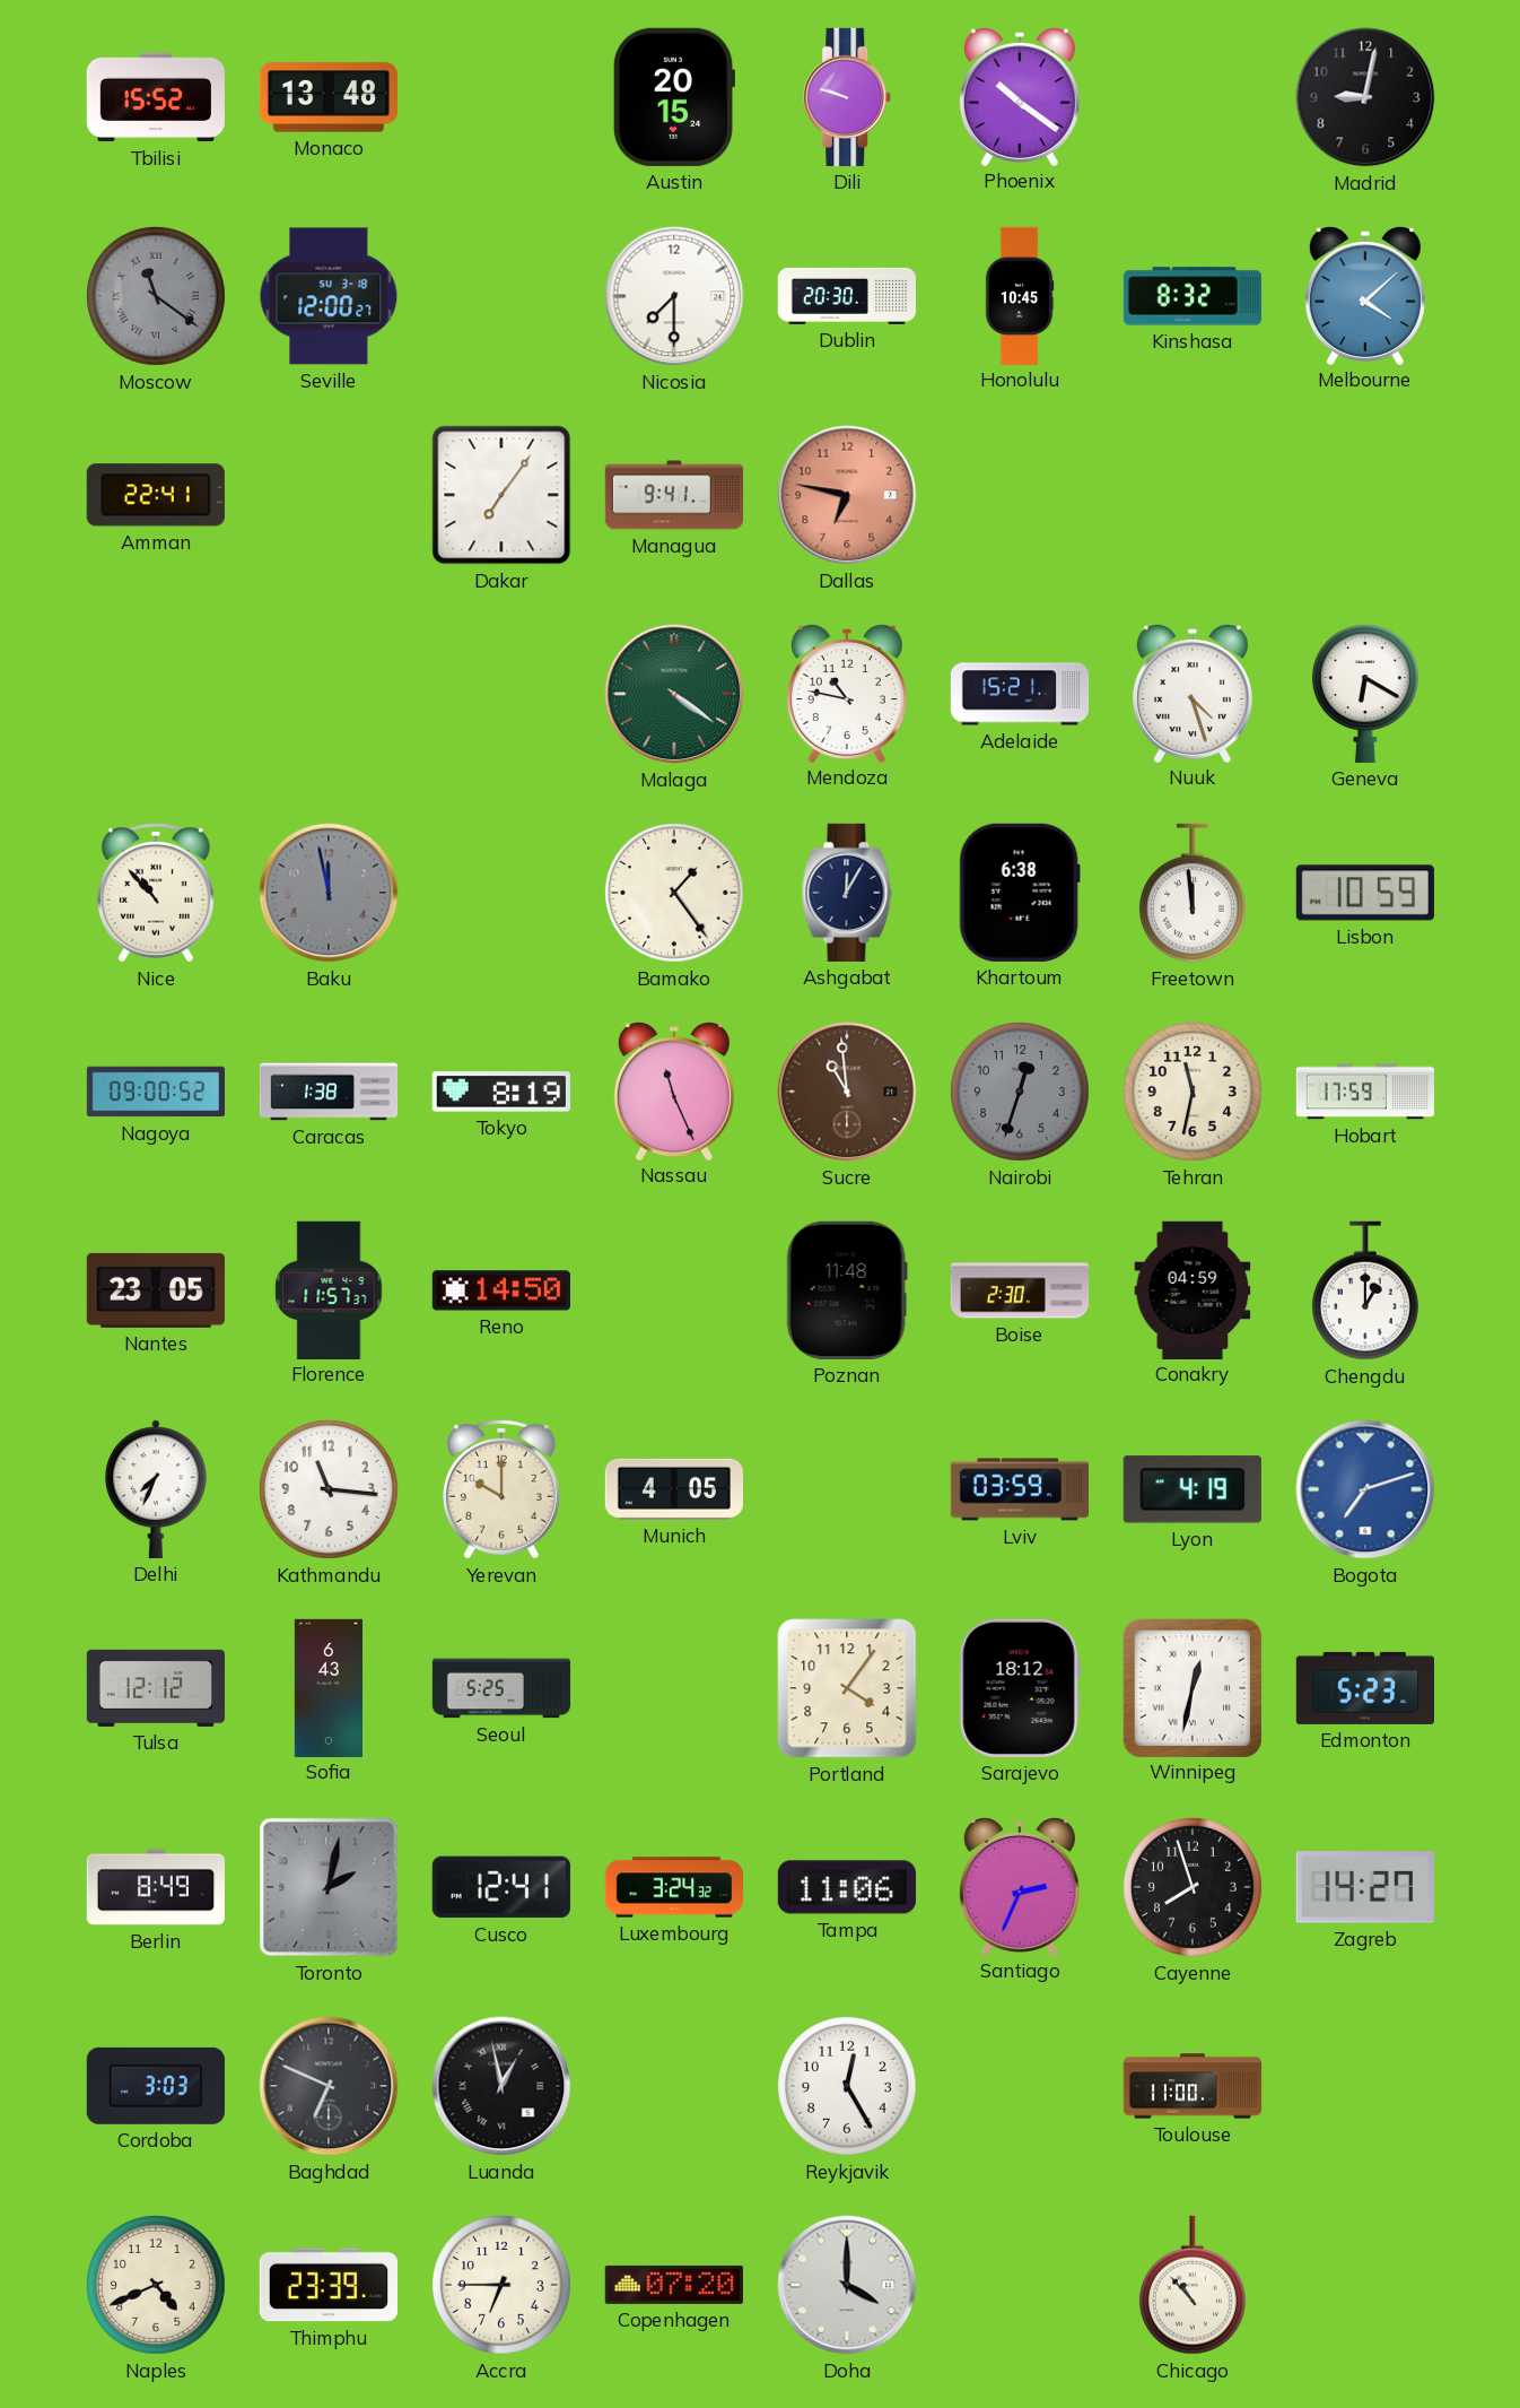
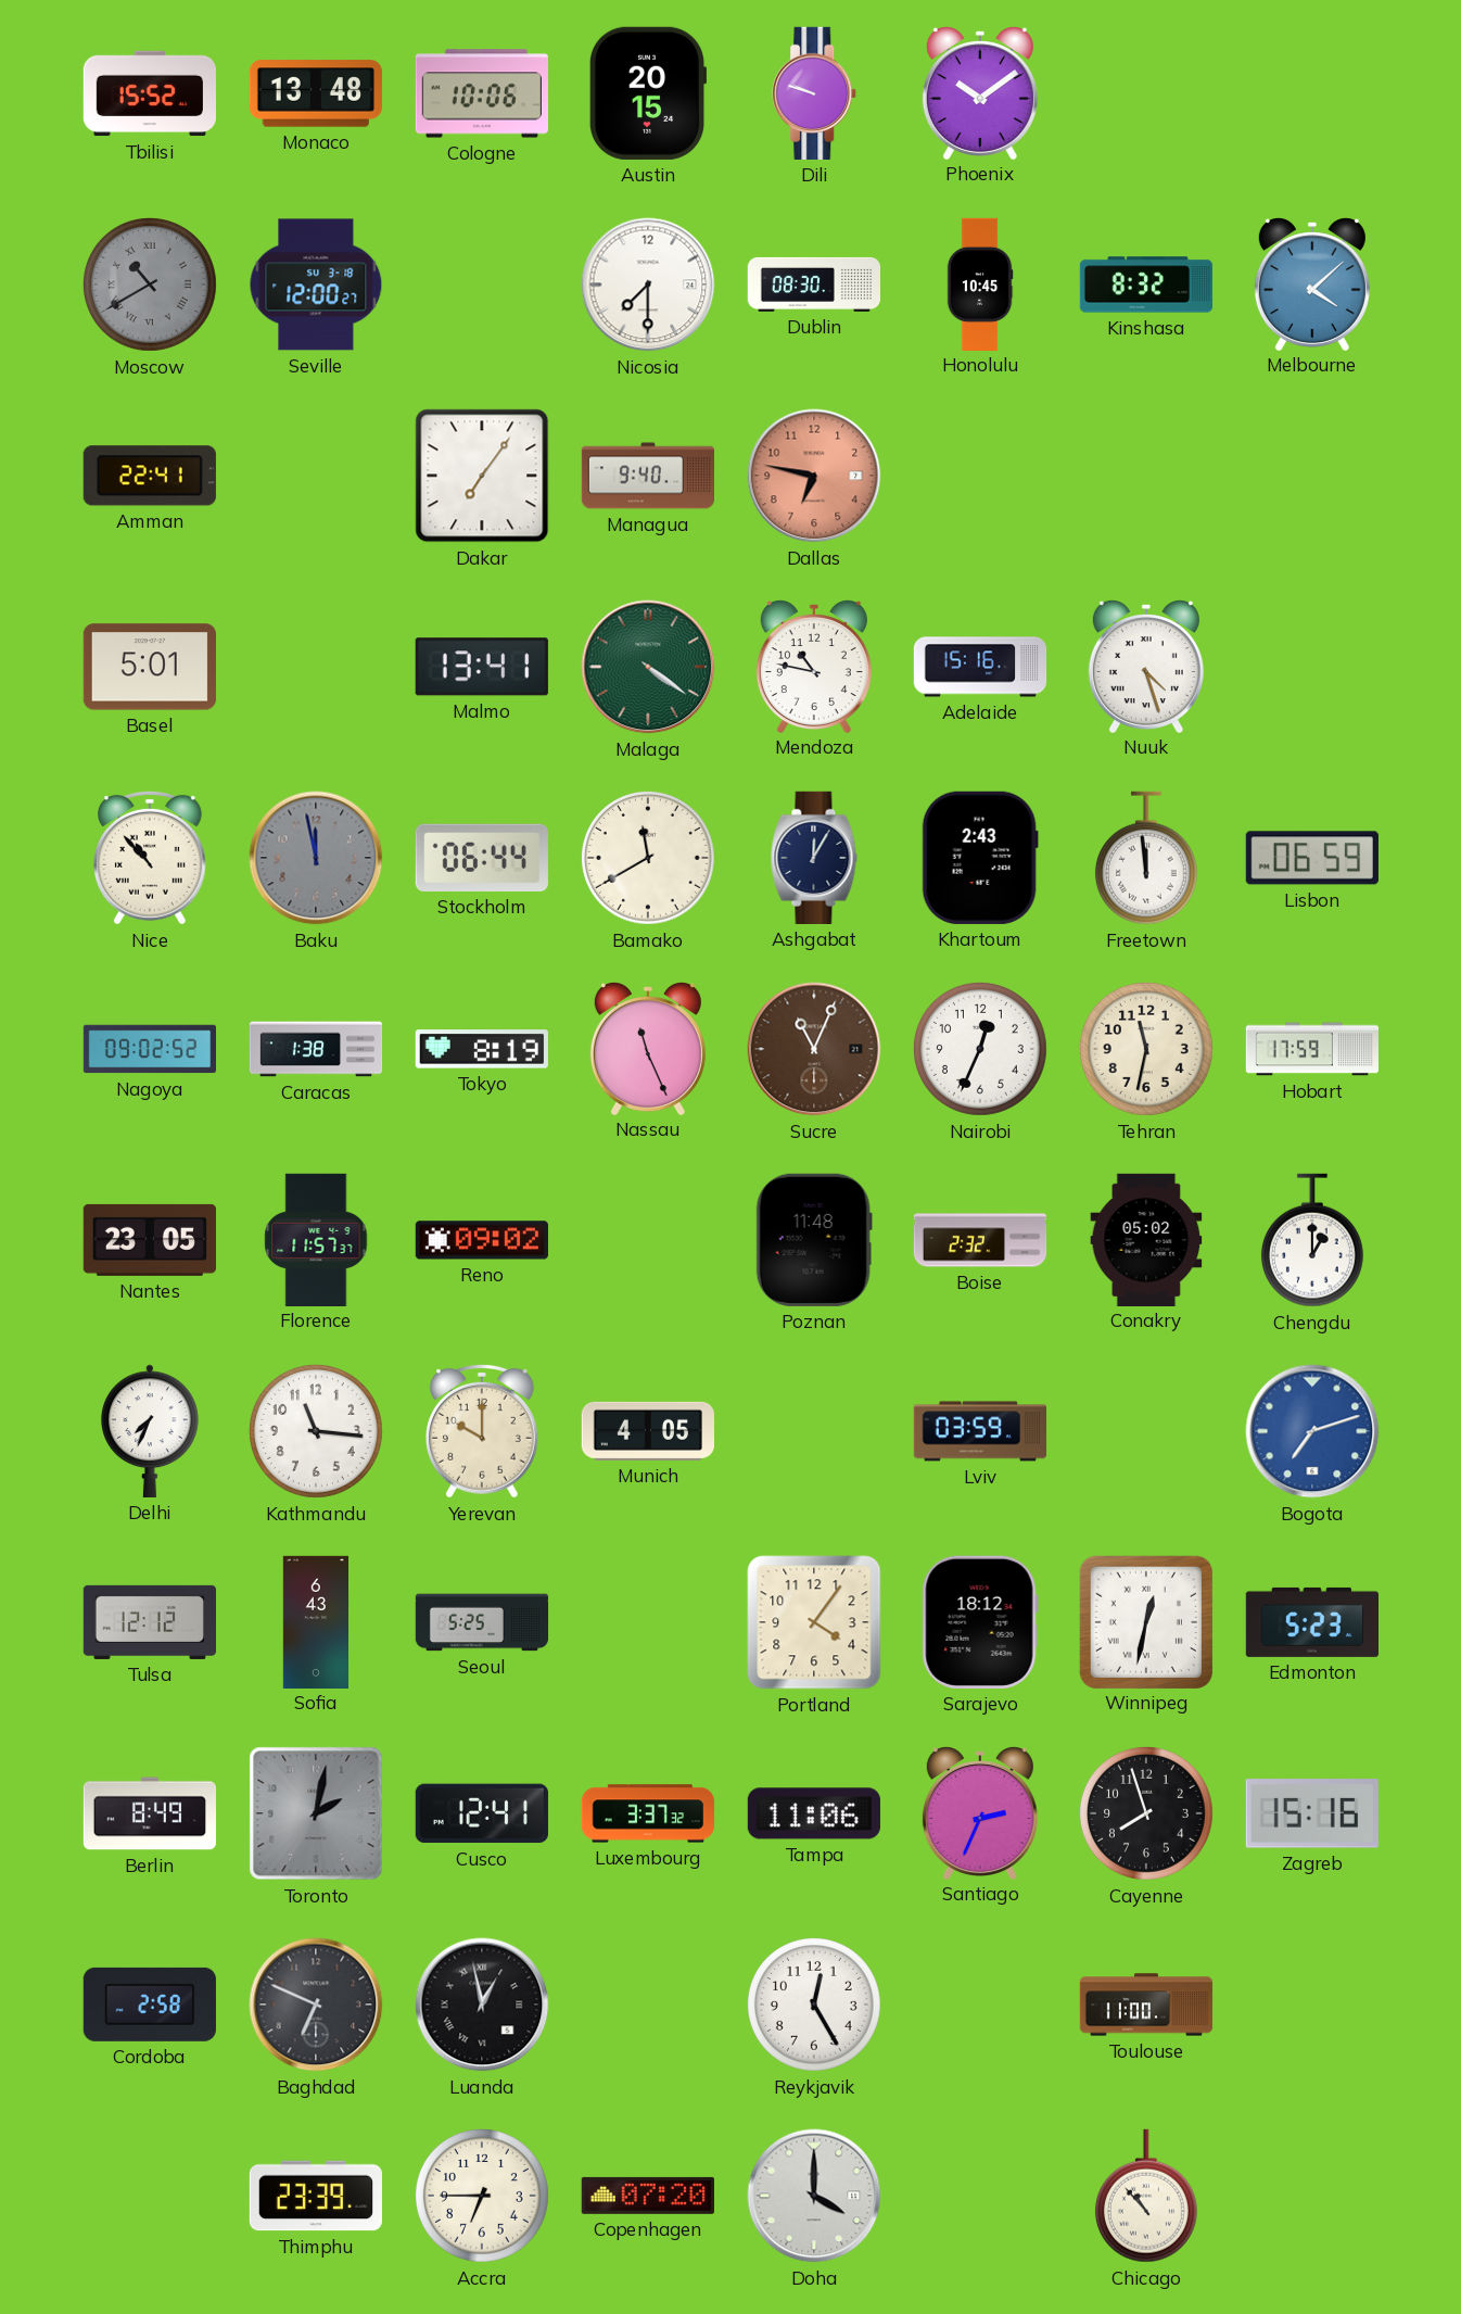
Cologne: none -> 10:06
Phoenix: 10:21 -> 10:09
Madrid: 9:02 -> none
Moscow: 11:21 -> 10:40
Dublin: 20:30 -> 08:30
Managua: 9:41 -> 9:40
Basel: none -> 5:01
Malmo: none -> 13:41
Adelaide: 15:21 -> 15:16
Geneva: 6:20 -> none
Stockholm: none -> 06:44
Bamako: 1:24 -> 11:40
Khartoum: 6:38 -> 2:43
Lisbon: 10:59 -> 06:59
Nagoya: 09:00 -> 09:02
Sucre: 10:59 -> 11:04
Nairobi: 12:33 -> 12:34
Nairobi dial: grey -> white
Reno: 14:50 -> 09:02
Boise: 2:30 -> 2:32
Conakry: 04:59 -> 05:02
Lyon: 4:19 -> none
Luxembourg: 3:24 -> 3:37
Zagreb: 14:27 -> 15:16
Cordoba: 3:03 -> 2:58
Naples: 4:41 -> none
